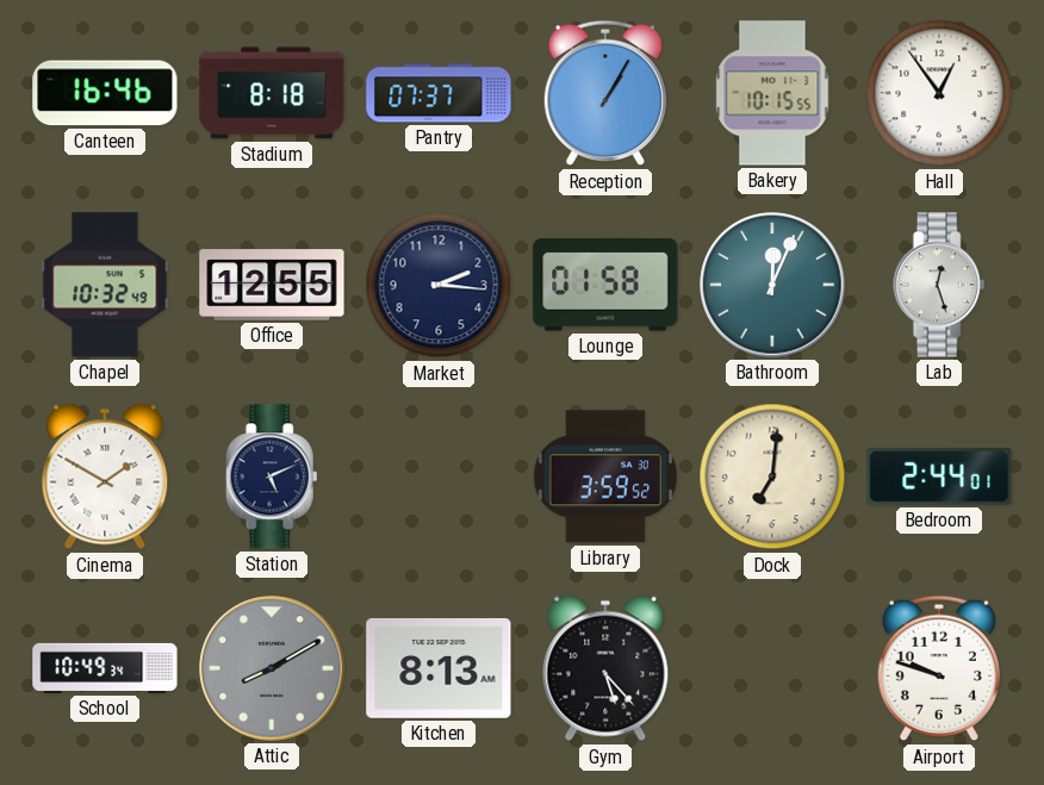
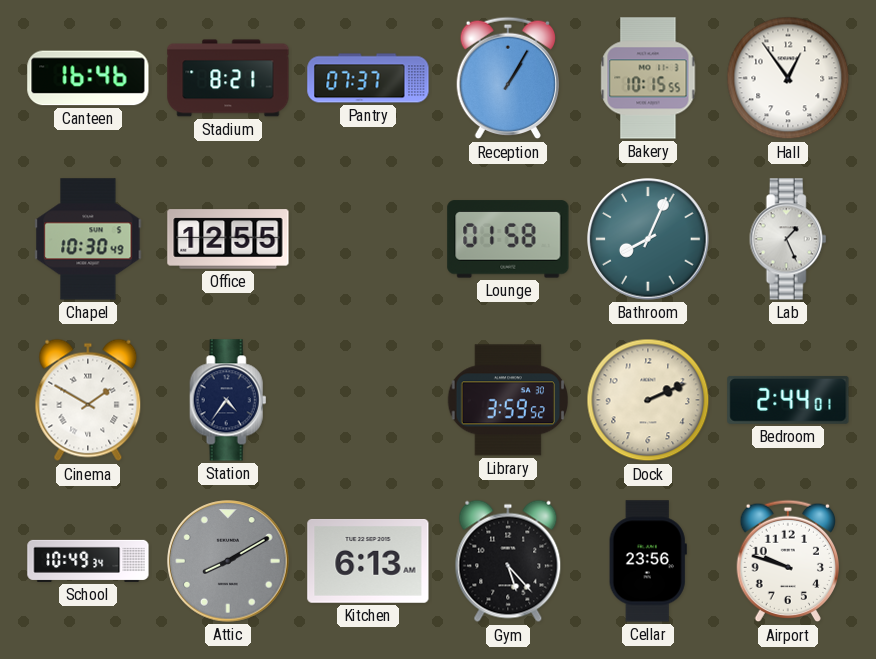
Stadium: 8:18 -> 8:21
Chapel: 10:32 -> 10:30
Market: 2:16 -> none
Bathroom: 12:04 -> 8:04
Lab: 12:27 -> 1:26
Station: 5:11 -> 4:36
Dock: 7:01 -> 2:11
Kitchen: 8:13 -> 6:13
Cellar: none -> 23:56
